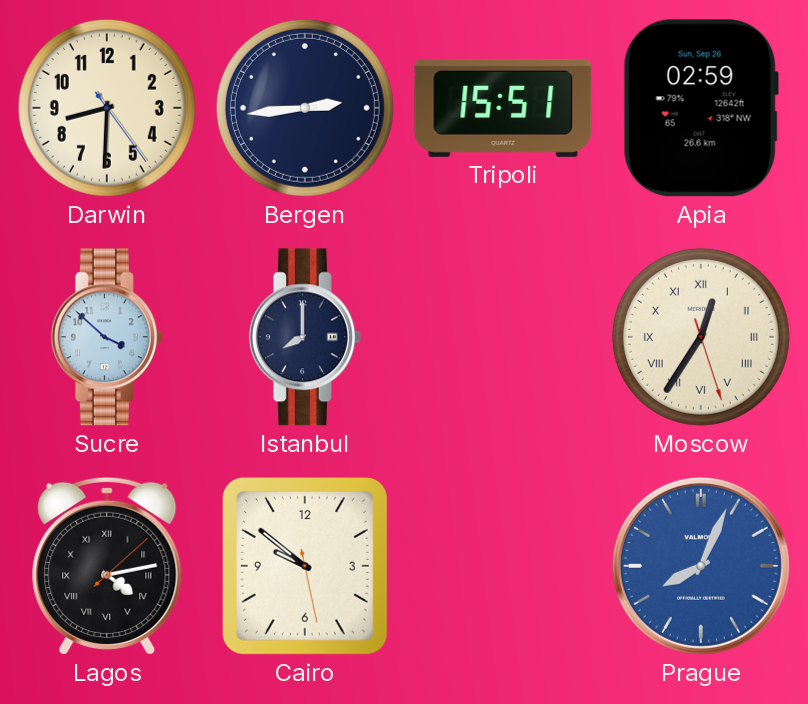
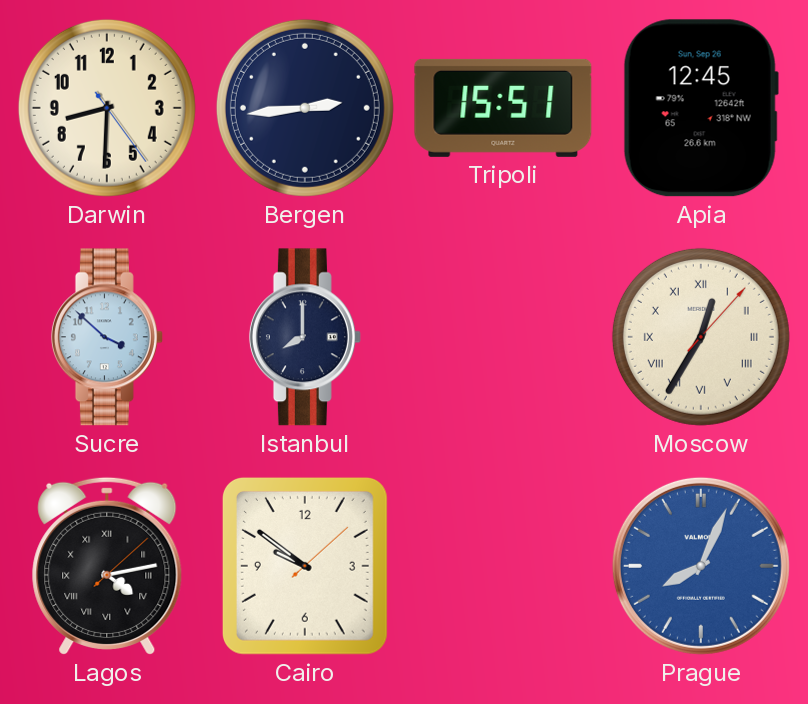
Apia: 02:59 -> 12:45
Moscow: 12:35:27 -> 12:35:07
Cairo: 9:51:28 -> 9:51:08
